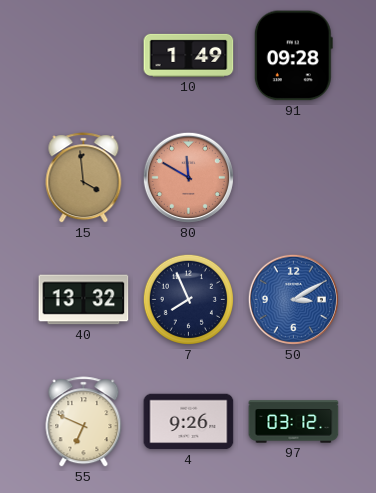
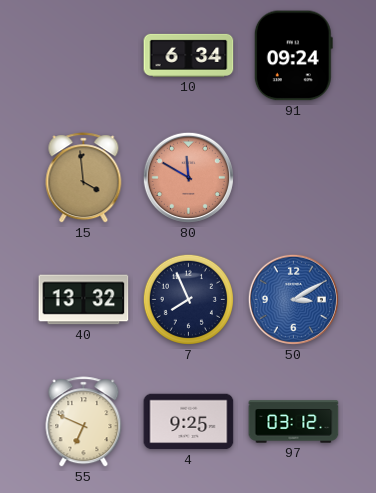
10: 1:49 -> 6:34
91: 09:28 -> 09:24
4: 9:26 -> 9:25
